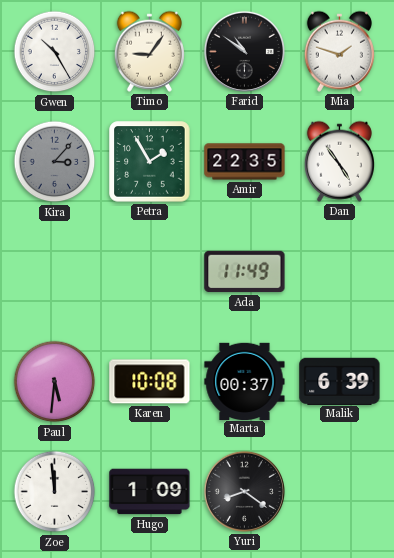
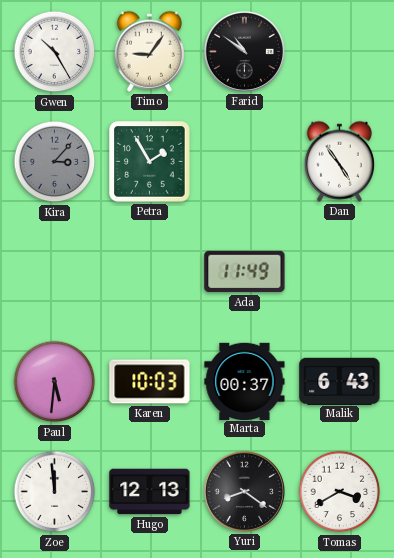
Mia: 1:48 -> none
Amir: 22:35 -> none
Karen: 10:08 -> 10:03
Malik: 6:39 -> 6:43
Hugo: 1:09 -> 12:13
Tomas: none -> 3:40
